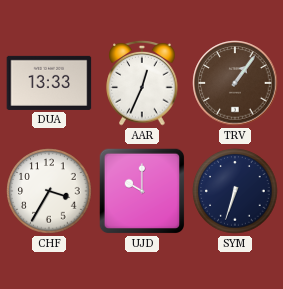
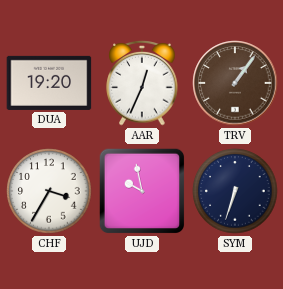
DUA: 13:33 -> 19:20
UJD: 10:00 -> 9:58
